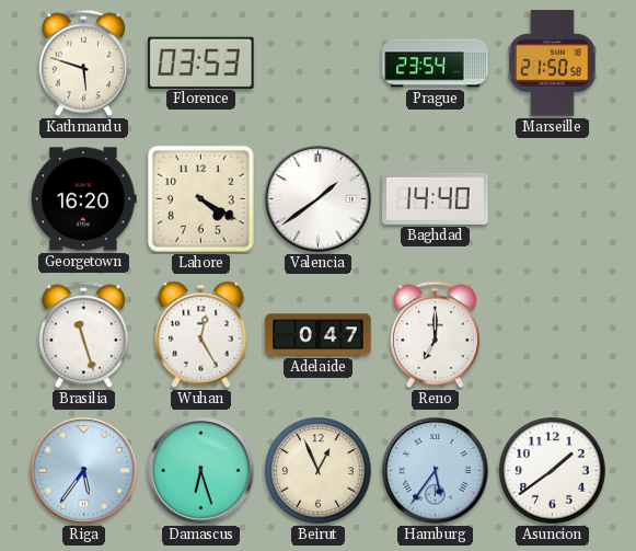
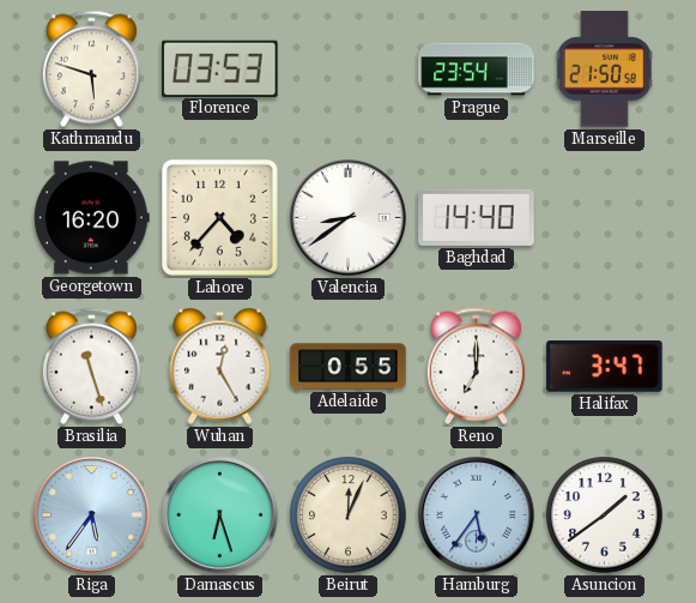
Lahore: 4:20 -> 4:37
Valencia: 1:39 -> 8:39
Adelaide: 0:47 -> 0:55
Halifax: none -> 3:47
Beirut: 12:56 -> 12:04
